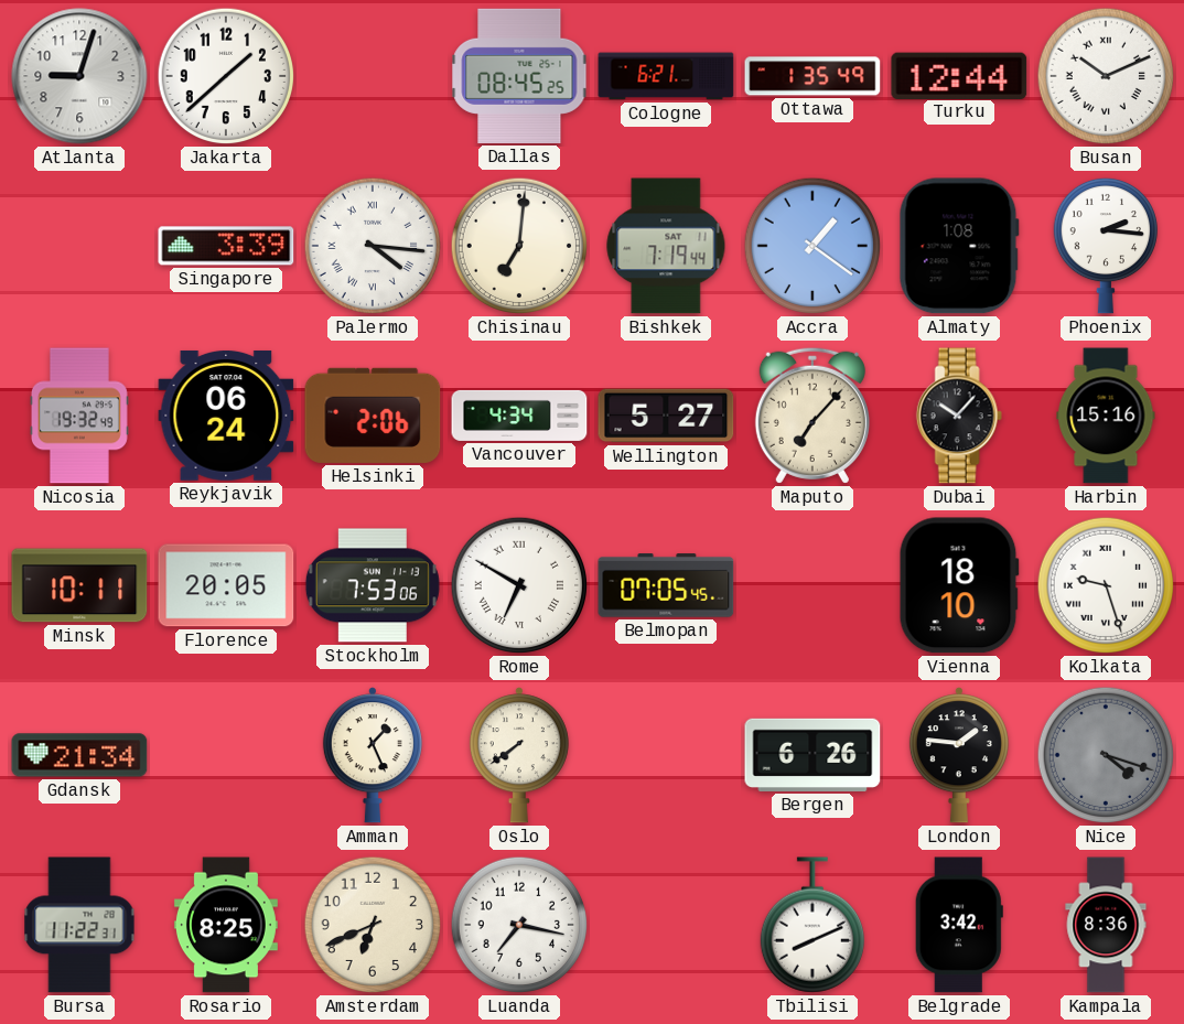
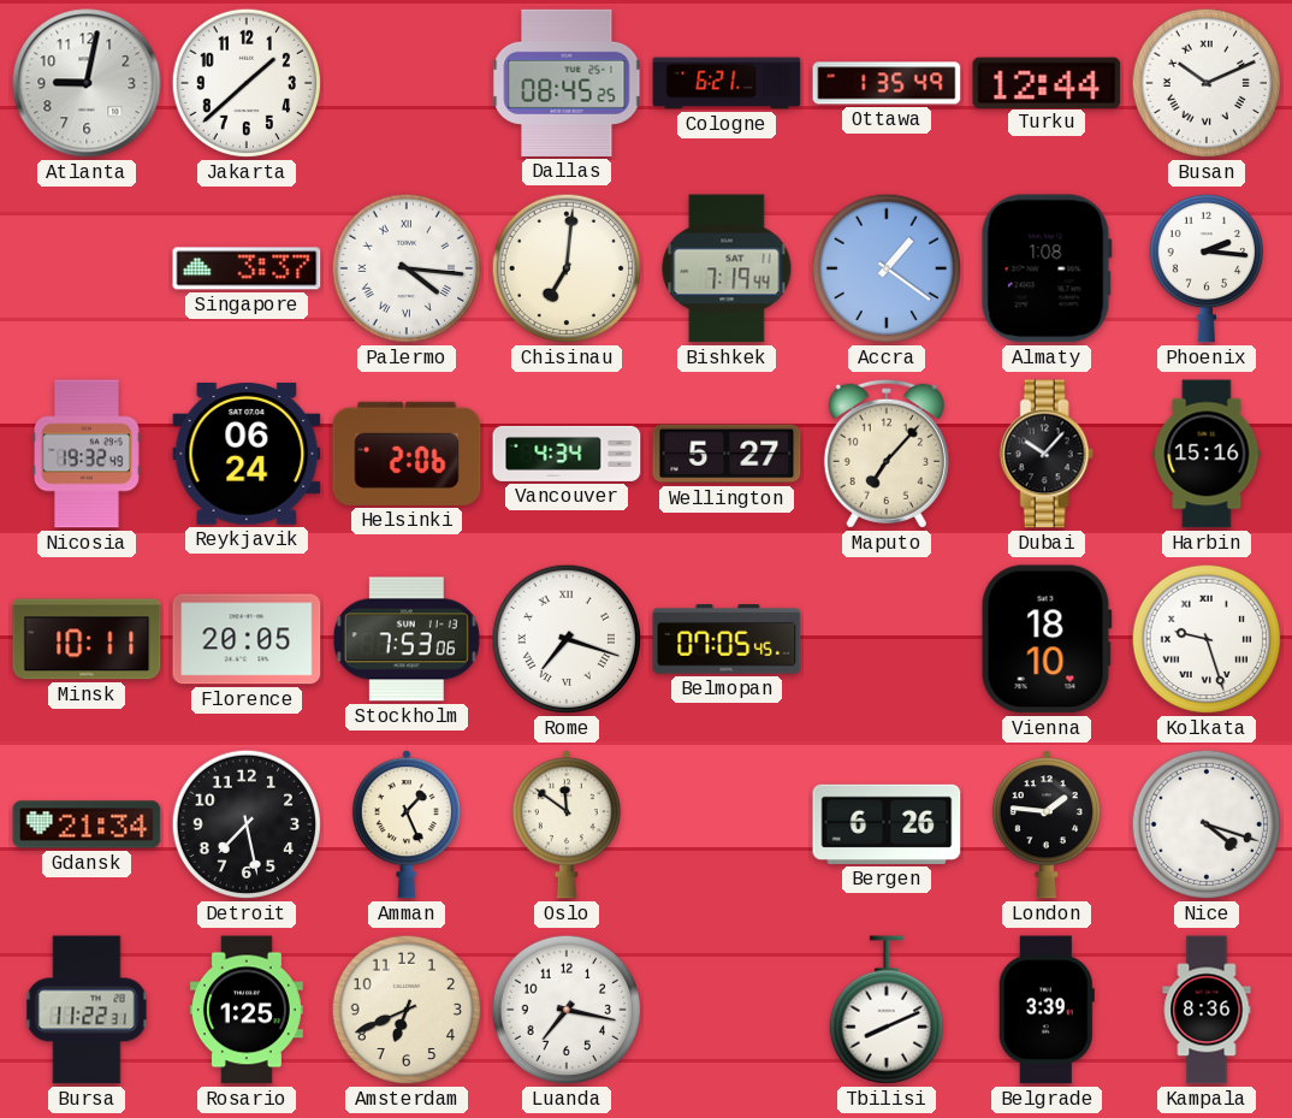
Atlanta: 9:03 -> 9:02
Singapore: 3:39 -> 3:37
Rome: 6:50 -> 7:18
Detroit: none -> 7:28
Oslo: 7:39 -> 11:51
Nice dial: grey -> white
Rosario: 8:25 -> 1:25
Belgrade: 3:42 -> 3:39
